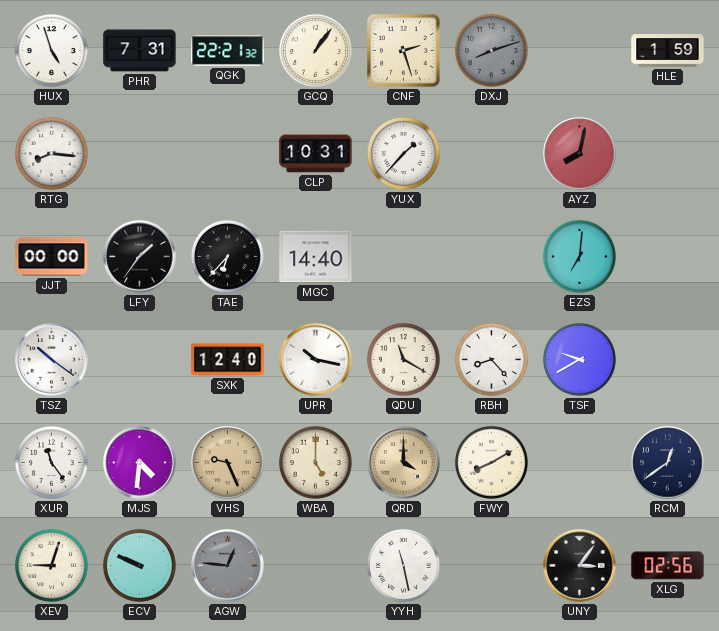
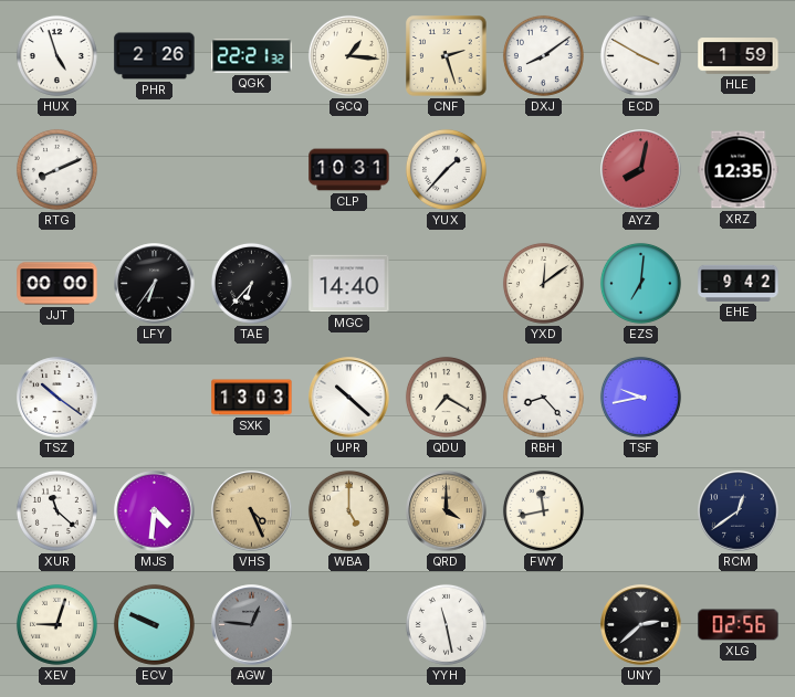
PHR: 7:31 -> 2:26
GCQ: 1:06 -> 1:16
DXJ: 8:12 -> 8:09
DXJ dial: grey -> white
ECD: none -> 3:50
RTG: 8:16 -> 8:11
XRZ: none -> 12:35
LFY: 1:36 -> 6:36
YXD: none -> 12:09
EHE: none -> 9:42
SXK: 12:40 -> 13:03
UPR: 10:17 -> 10:22
QDU: 11:20 -> 7:20
TSF: 9:40 -> 9:43
XUR: 11:24 -> 11:22
VHS: 9:26 -> 4:26
FWY: 8:10 -> 11:43
UNY: 3:06 -> 2:38
